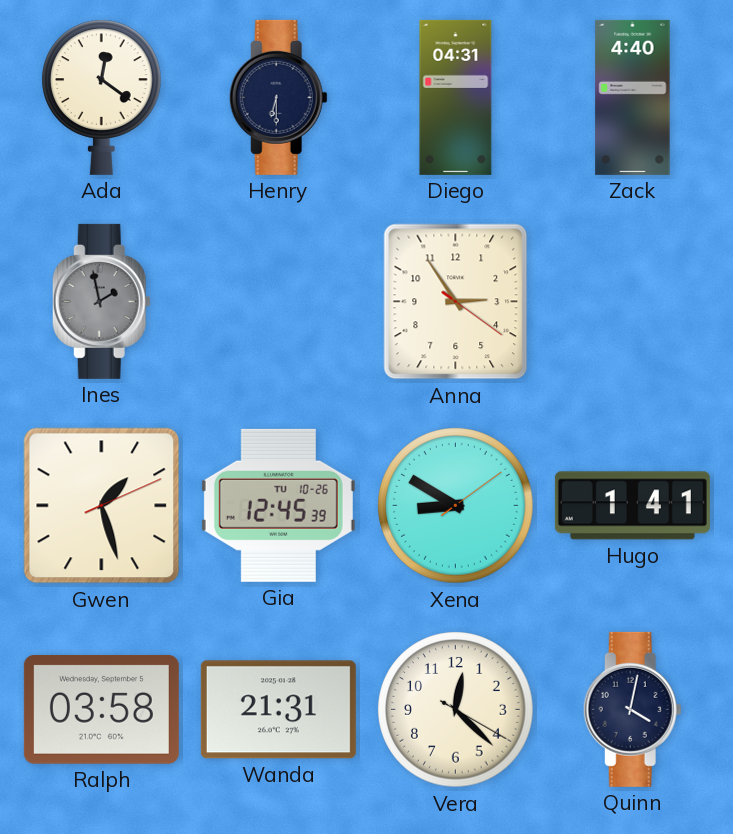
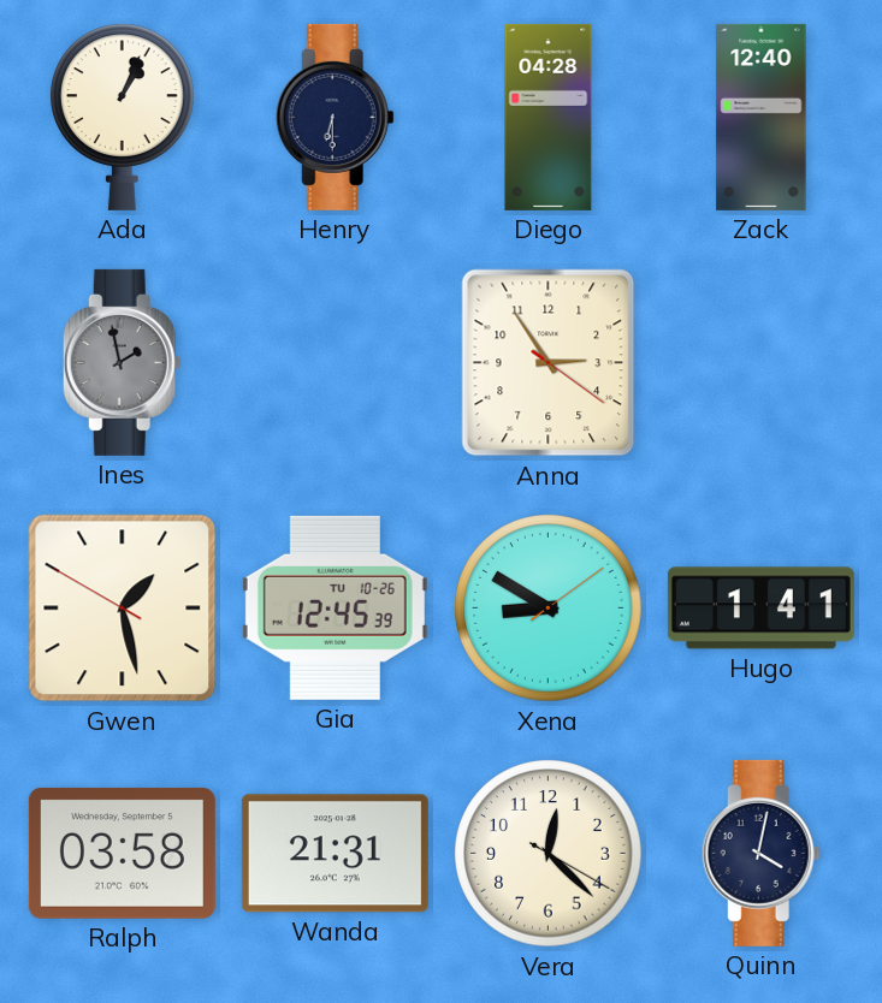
Ada: 12:21 -> 1:04
Diego: 04:31 -> 04:28
Zack: 4:40 -> 12:40
Gwen: 1:27:11 -> 1:27:50
